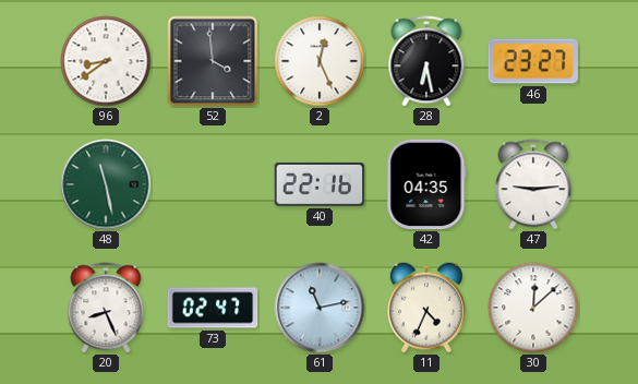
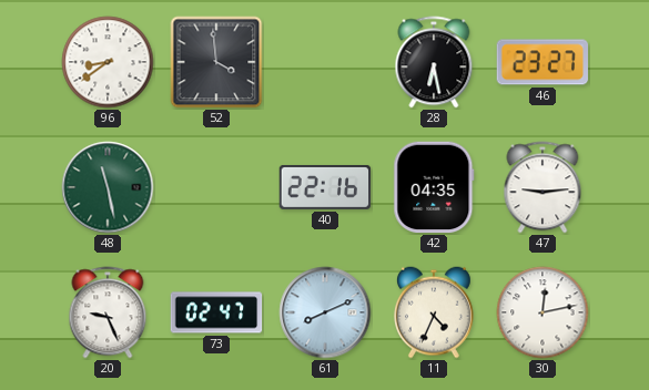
2: 12:26 -> none
20: 8:26 -> 9:26
61: 11:13 -> 8:11
30: 12:08 -> 12:13
